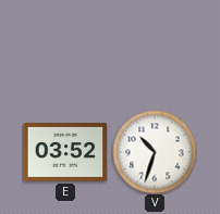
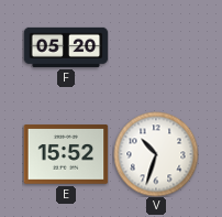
F: none -> 05:20
E: 03:52 -> 15:52
